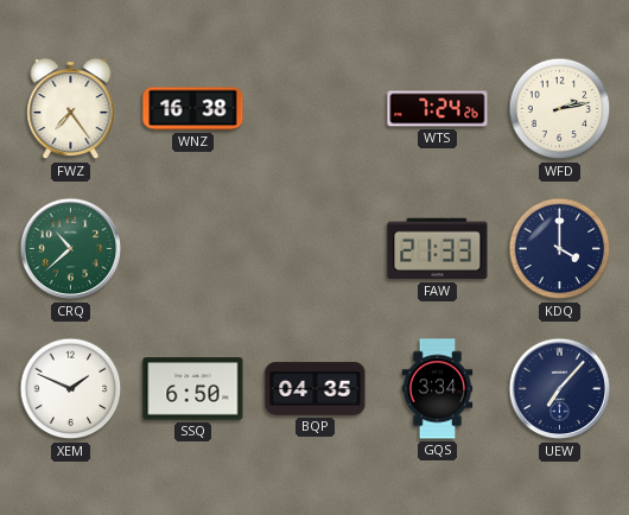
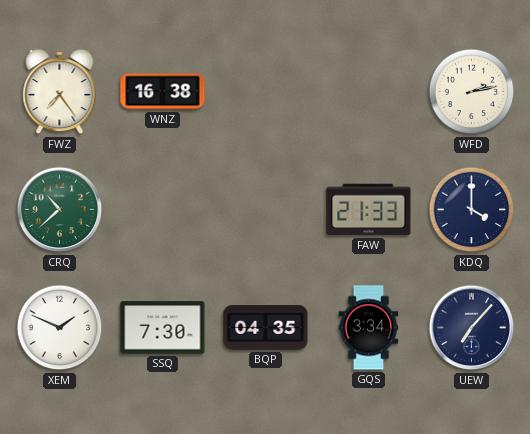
WTS: 7:24 -> none
SSQ: 6:50 -> 7:30
